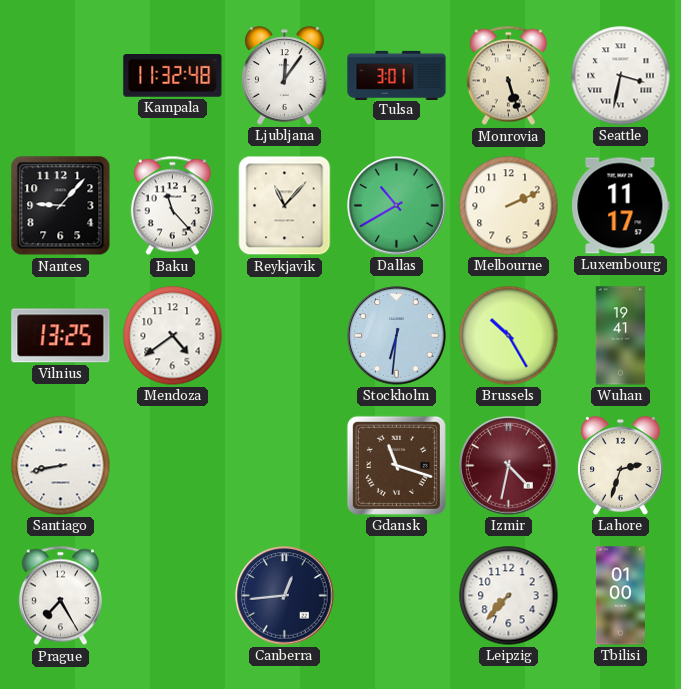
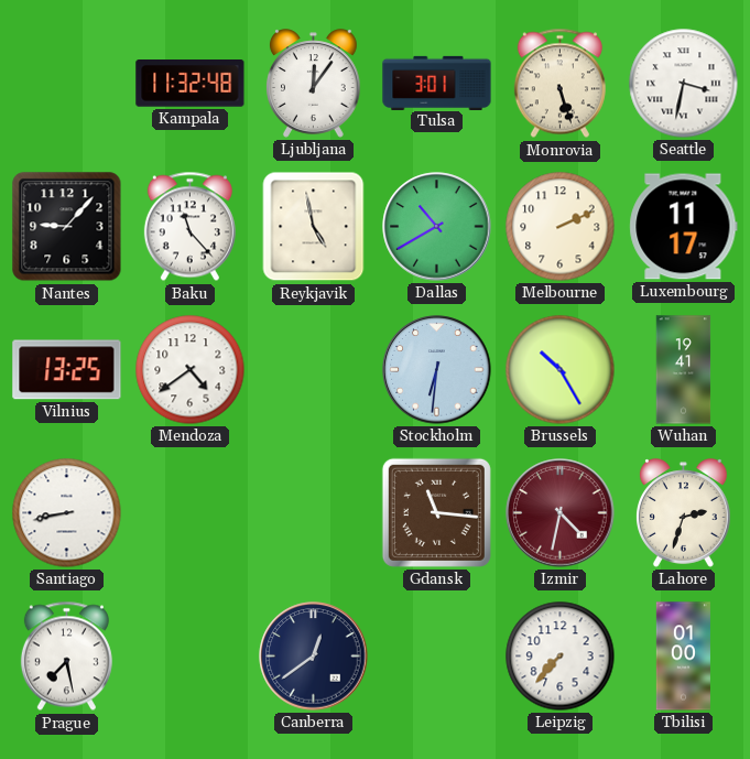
Reykjavik: 11:07 -> 4:58
Gdansk: 11:18 -> 11:16
Prague: 7:25 -> 7:28
Canberra: 12:44 -> 12:39
